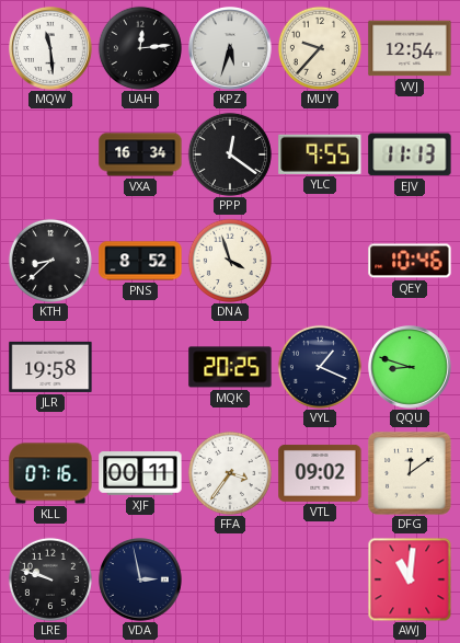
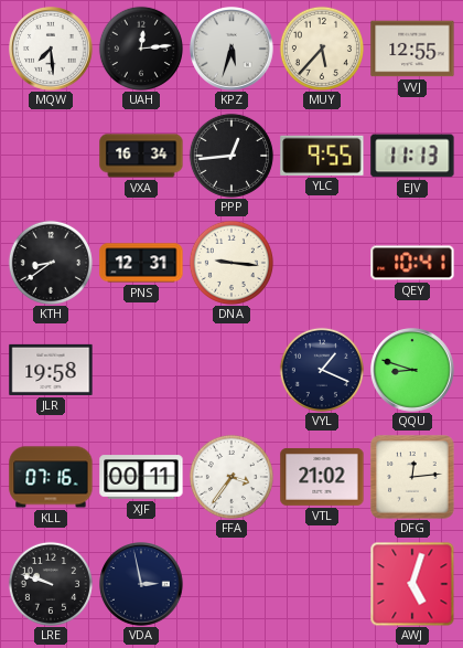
MQW: 11:29 -> 7:29
MUY: 9:37 -> 5:37
VVJ: 12:54 -> 12:55
PPP: 12:21 -> 12:44
KTH: 8:38 -> 8:39
PNS: 8:52 -> 12:31
DNA: 3:57 -> 9:16
QEY: 10:46 -> 10:41
MQK: 20:25 -> none
VTL: 09:02 -> 21:02
DFG: 12:09 -> 12:14
AWJ: 11:01 -> 5:03
